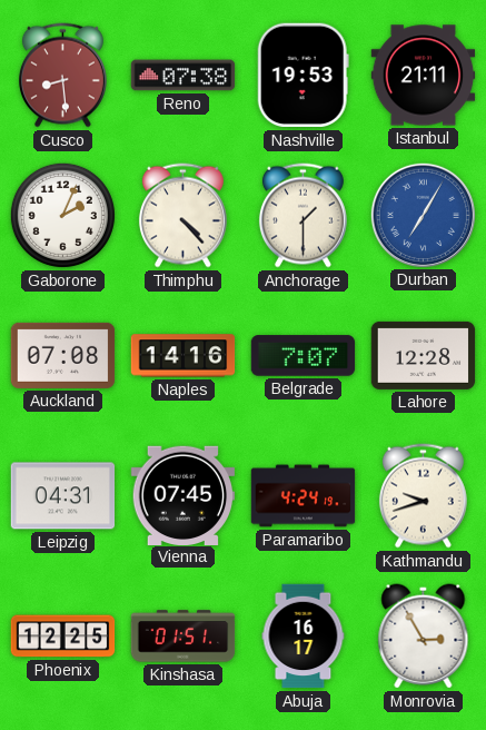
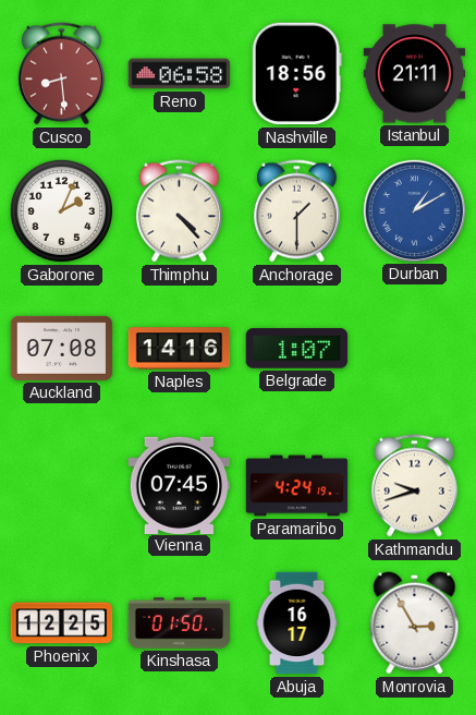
Reno: 07:38 -> 06:58
Nashville: 19:53 -> 18:56
Durban: 7:05 -> 1:10
Belgrade: 7:07 -> 1:07
Lahore: 12:28 -> none
Leipzig: 04:31 -> none
Kinshasa: 01:51 -> 01:50
